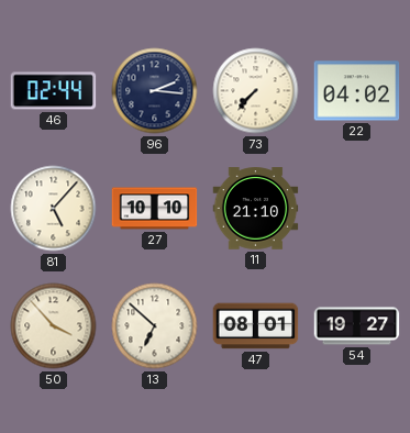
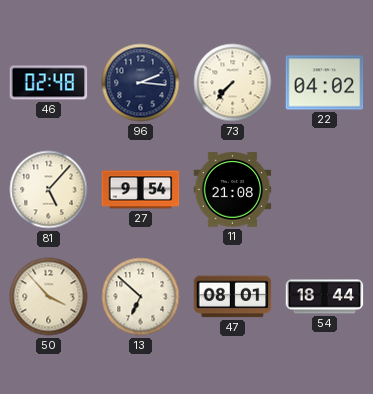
46: 02:44 -> 02:48
27: 10:10 -> 9:54
11: 21:10 -> 21:08
54: 19:27 -> 18:44
